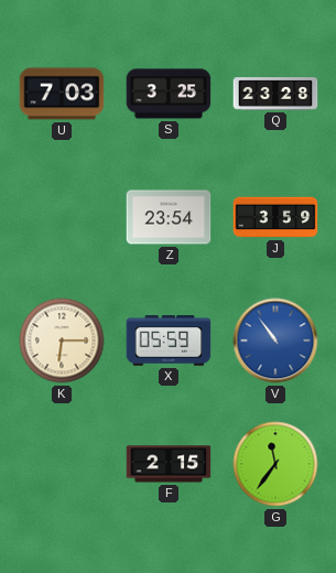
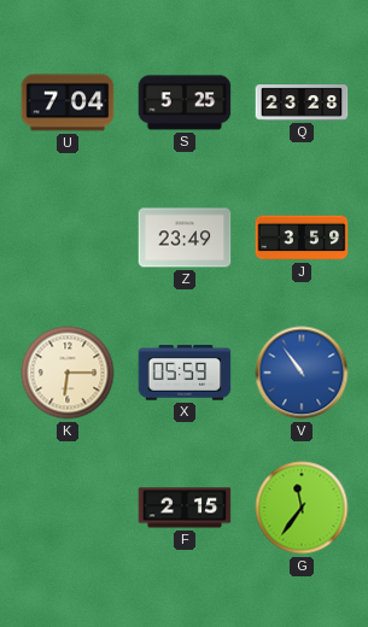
U: 7:03 -> 7:04
S: 3:25 -> 5:25
Z: 23:54 -> 23:49
